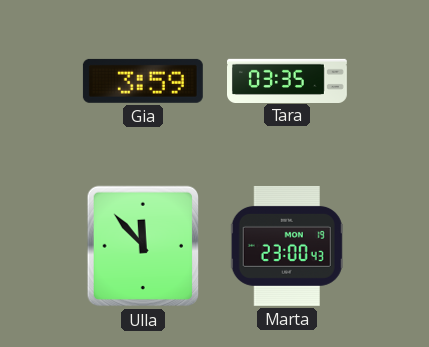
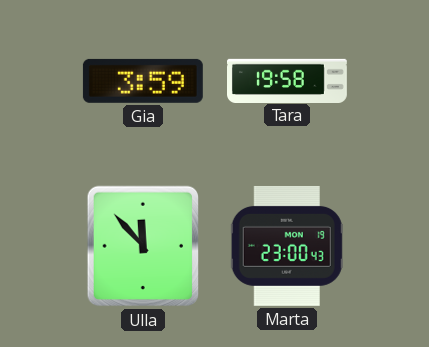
Tara: 03:35 -> 19:58
